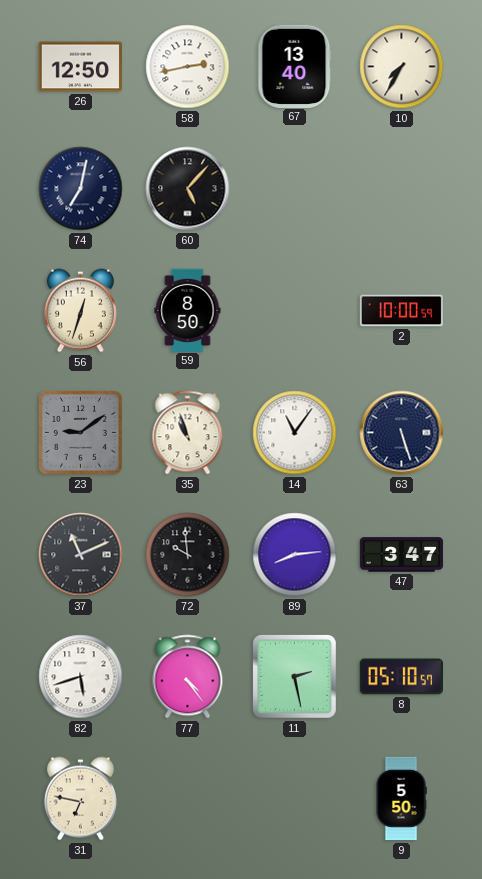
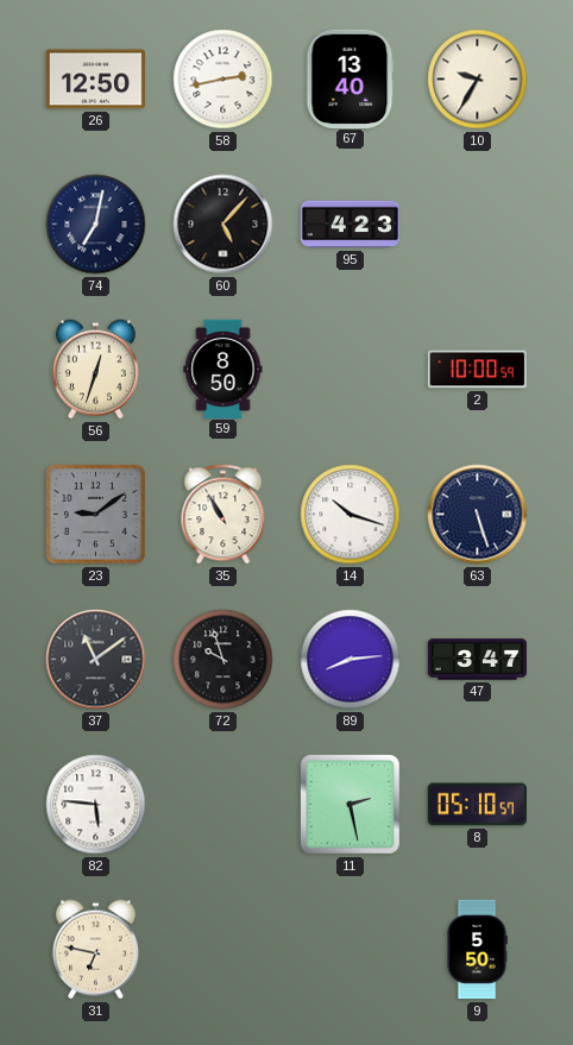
10: 7:35 -> 9:35
95: none -> 4:23
35: 10:57 -> 10:55
14: 11:06 -> 10:18
37: 11:11 -> 11:09
72: 9:59 -> 9:57
82: 5:42 -> 5:46
77: 4:24 -> none
